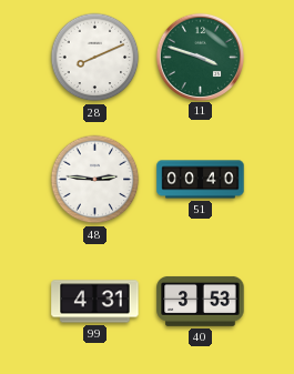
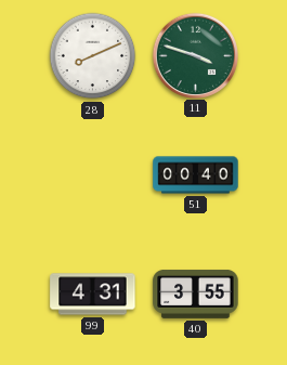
48: 2:46 -> none
40: 3:53 -> 3:55
